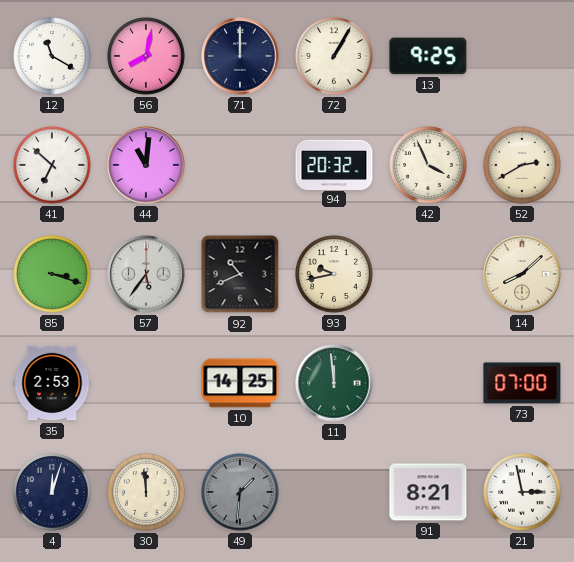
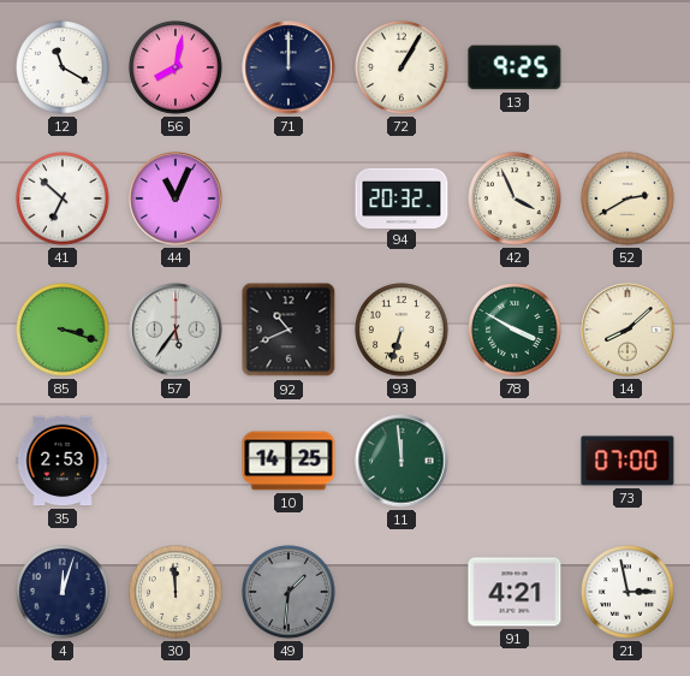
44: 11:01 -> 11:04
93: 9:43 -> 6:33
78: none -> 3:50
91: 8:21 -> 4:21
